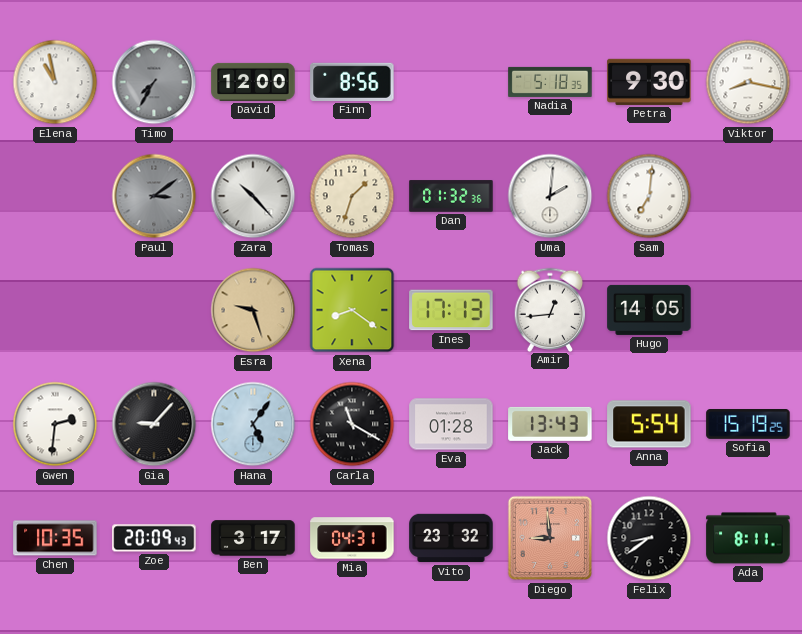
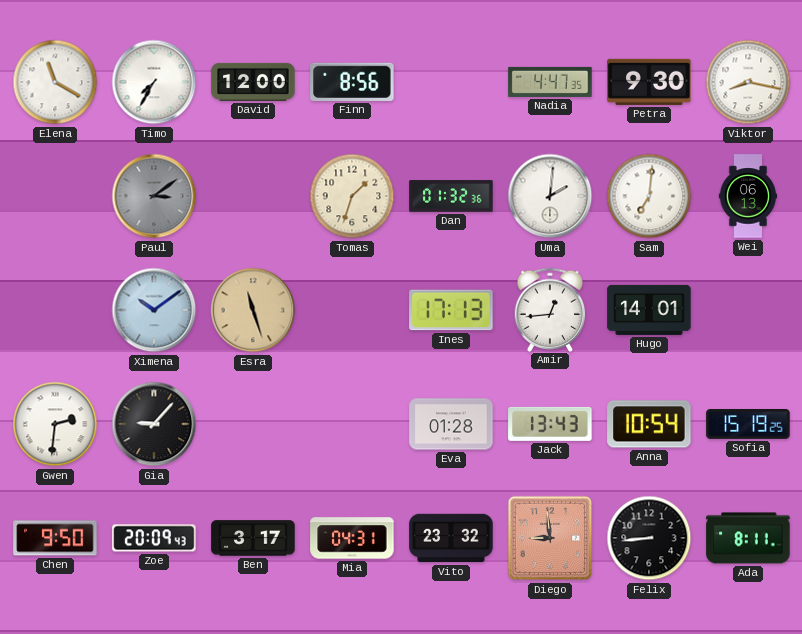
Elena: 10:58 -> 11:20
Timo dial: grey -> white
Nadia: 5:18 -> 4:47
Zara: 10:23 -> none
Wei: none -> 06:13
Ximena: none -> 10:09
Esra: 9:27 -> 11:27
Xena: 8:21 -> none
Hugo: 14:05 -> 14:01
Hana: 5:06 -> none
Carla: 11:20 -> none
Anna: 5:54 -> 10:54
Chen: 10:35 -> 9:50
Felix: 8:39 -> 8:44
